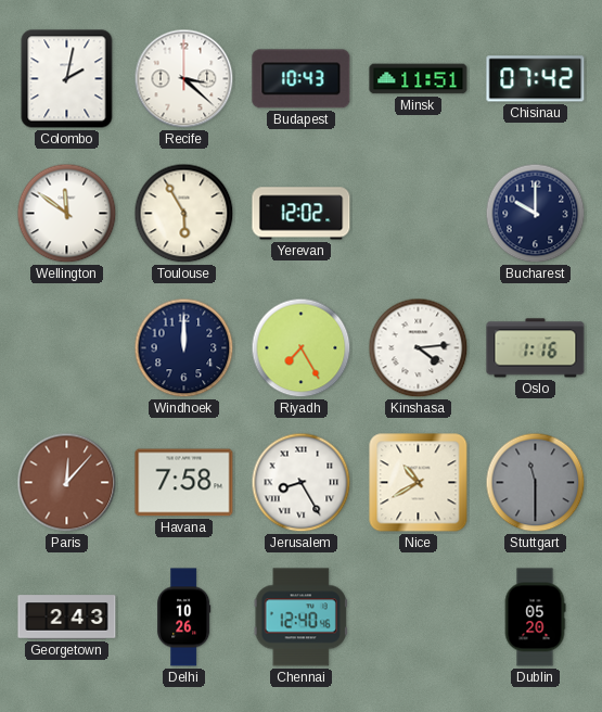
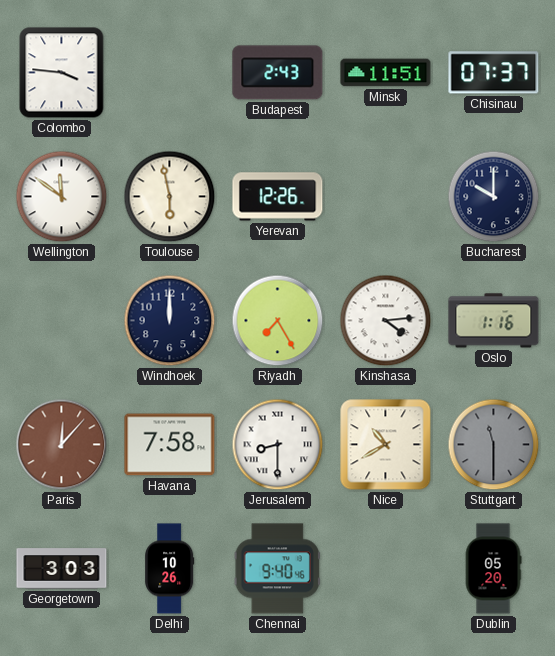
Colombo: 2:02 -> 3:46
Recife: 3:22 -> none
Budapest: 10:43 -> 2:43
Chisinau: 07:42 -> 07:37
Toulouse: 5:55 -> 5:58
Yerevan: 12:02 -> 12:26
Jerusalem: 8:25 -> 8:30
Georgetown: 2:43 -> 3:03
Chennai: 12:40 -> 9:40
